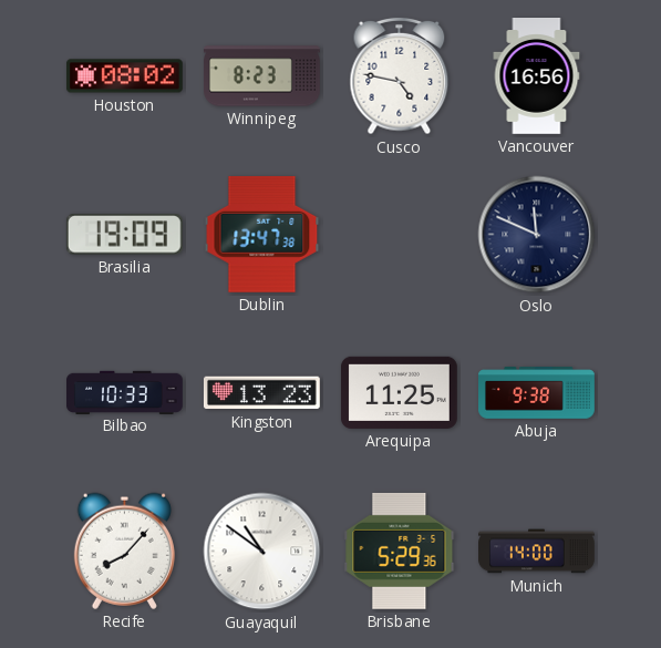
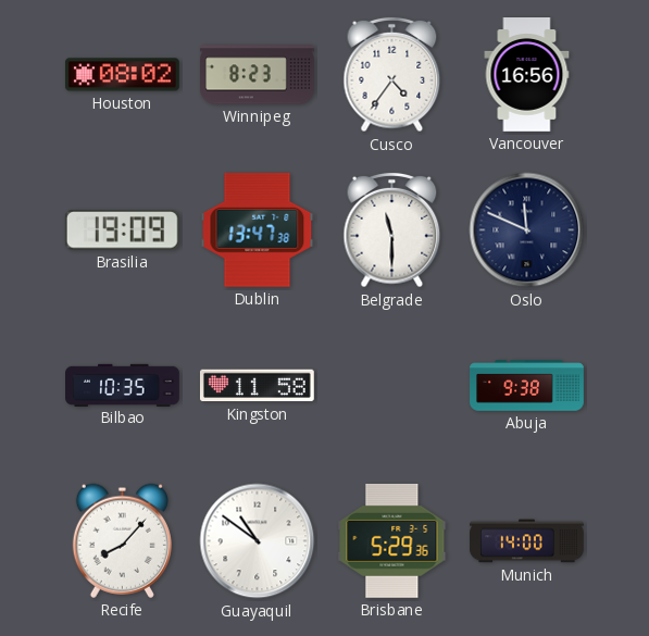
Cusco: 4:47 -> 4:36
Belgrade: none -> 11:30
Bilbao: 10:33 -> 10:35
Kingston: 13:23 -> 11:58
Arequipa: 11:25 -> none
